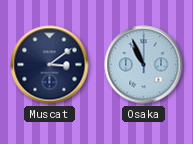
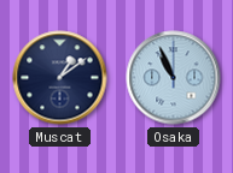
Muscat: 3:09 -> 1:09
